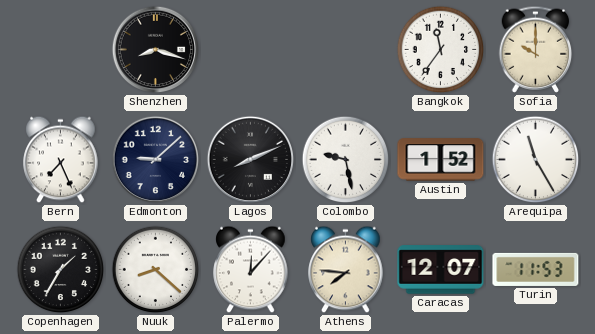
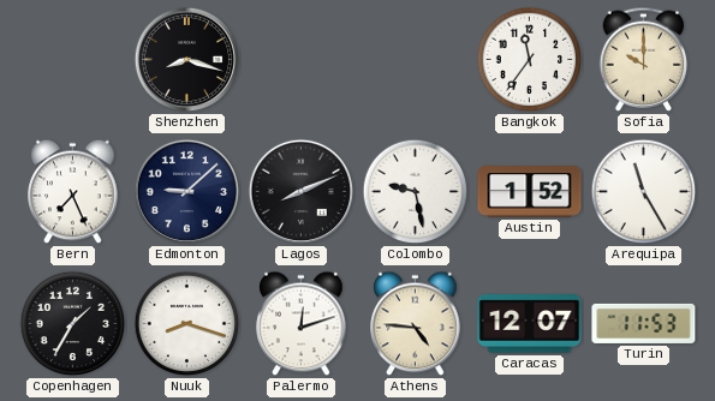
Nuuk: 8:22 -> 8:18
Palermo: 12:07 -> 12:12
Athens: 7:46 -> 4:46
